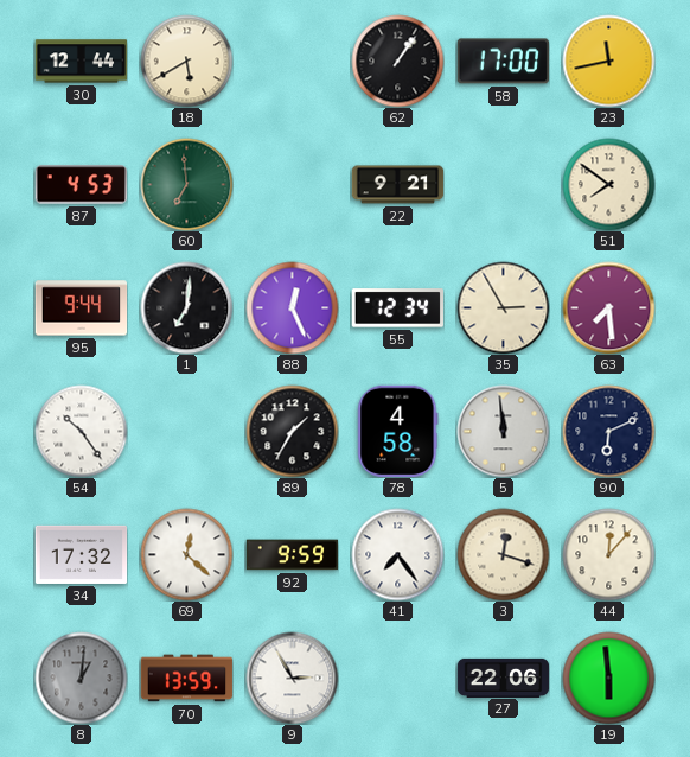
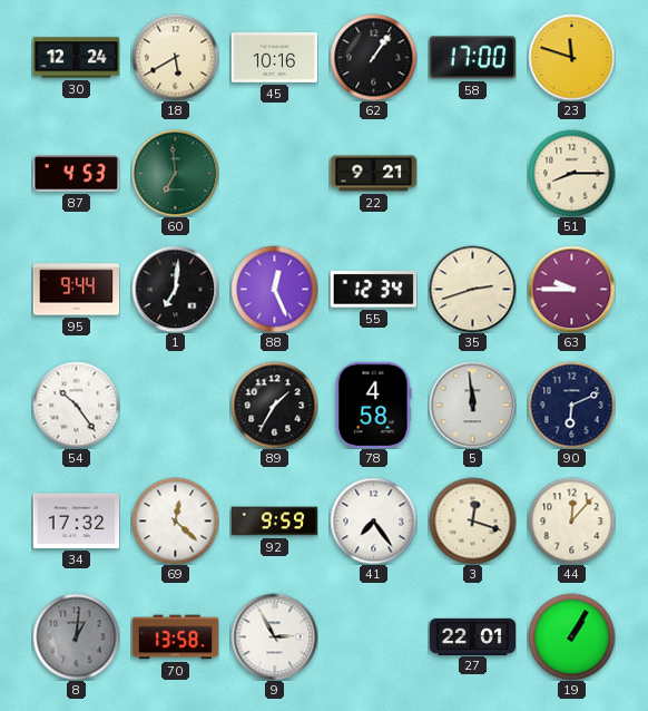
30: 12:44 -> 12:24
45: none -> 10:16
23: 11:43 -> 11:48
51: 7:51 -> 8:15
35: 2:55 -> 2:42
63: 7:29 -> 9:45
70: 13:59 -> 13:58
27: 22:06 -> 22:01
19: 5:59 -> 1:05
